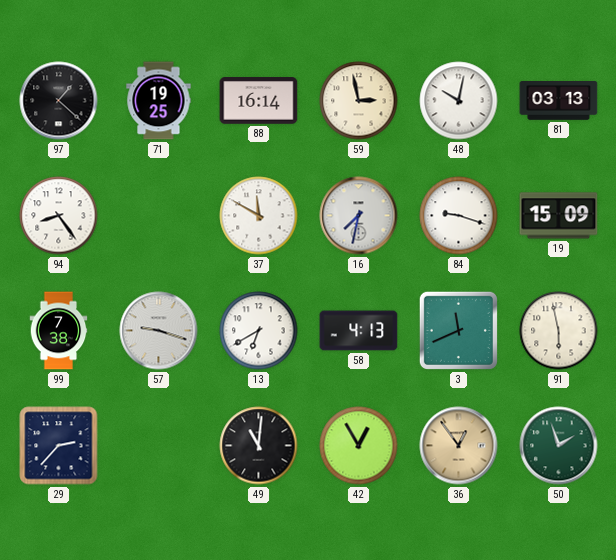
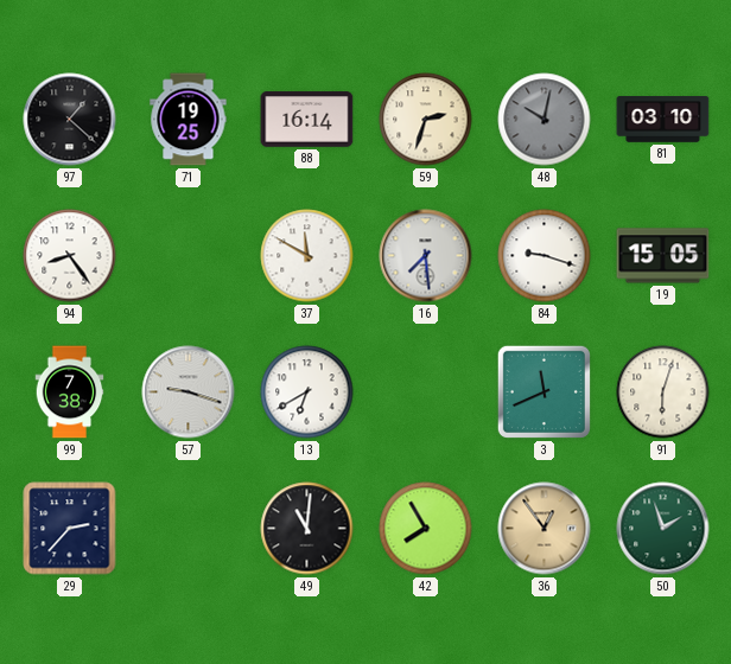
59: 2:58 -> 2:33
48 dial: white -> grey
81: 03:13 -> 03:10
16: 7:32 -> 7:29
19: 15:09 -> 15:05
58: 4:13 -> none
91: 5:58 -> 6:03
42: 12:55 -> 7:55
